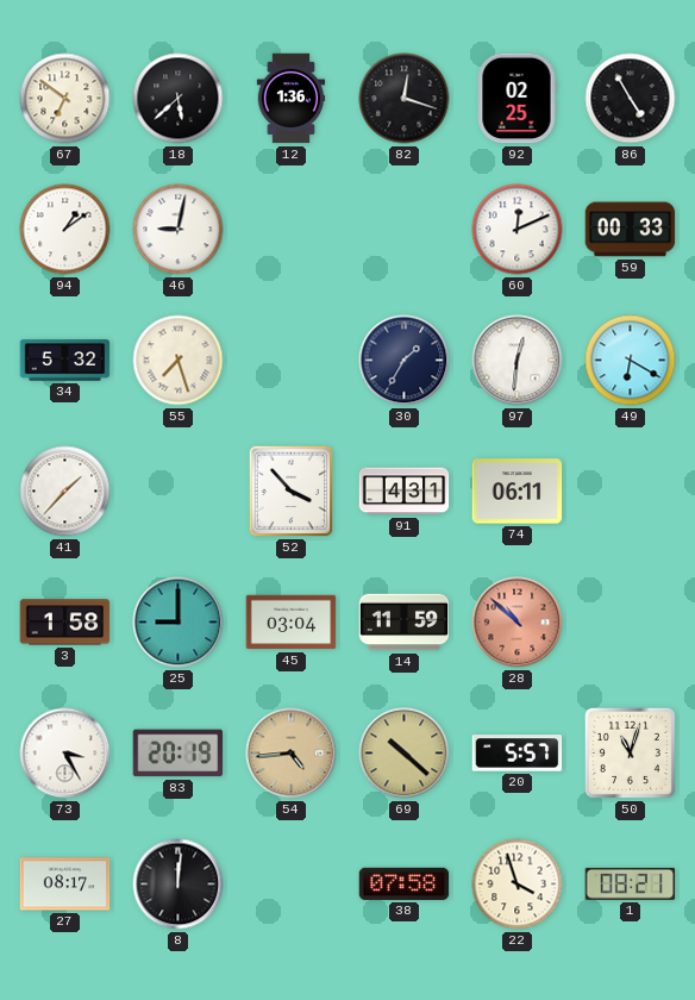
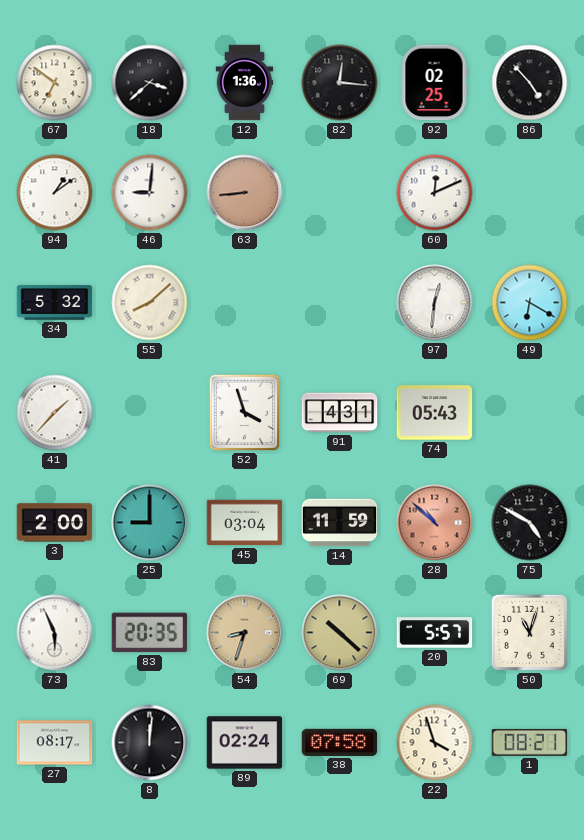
18: 5:38 -> 3:38
82: 12:18 -> 12:16
86: 4:55 -> 4:53
46: 9:02 -> 9:01
63: none -> 8:44
59: 00:33 -> none
55: 7:27 -> 8:08
30: 1:35 -> none
52: 3:53 -> 3:57
74: 06:11 -> 05:43
3: 1:58 -> 2:00
75: none -> 4:50
73: 3:25 -> 5:56
83: 20:19 -> 20:35
54: 4:44 -> 8:33
89: none -> 02:24
